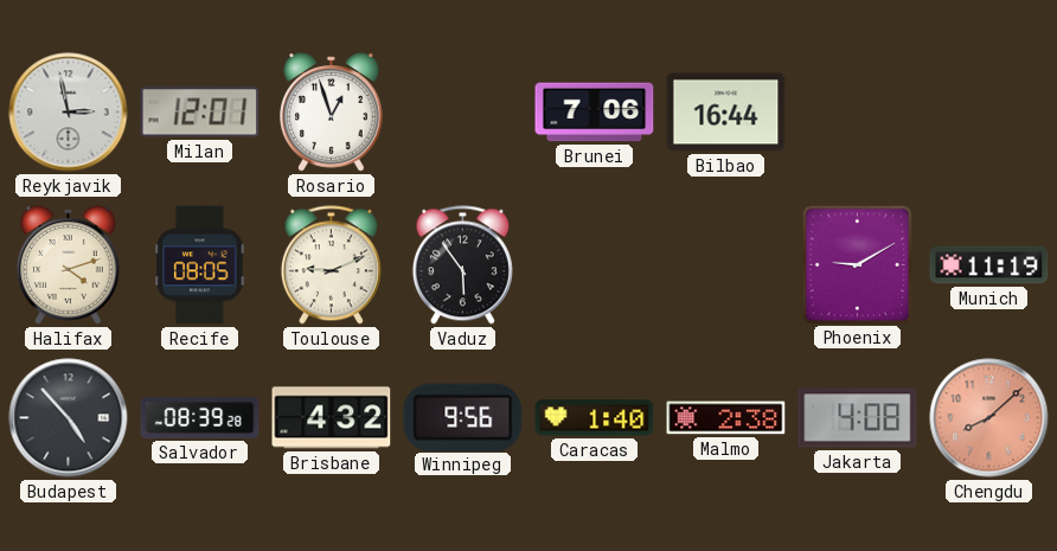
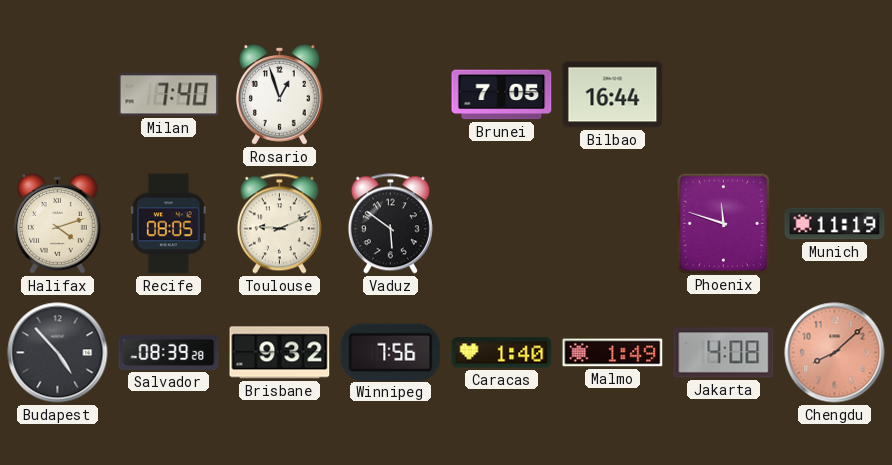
Reykjavik: 2:58 -> none
Milan: 12:01 -> 7:40
Brunei: 7:06 -> 7:05
Vaduz: 5:54 -> 5:51
Phoenix: 9:10 -> 11:48
Brisbane: 4:32 -> 9:32
Winnipeg: 9:56 -> 7:56
Malmo: 2:38 -> 1:49
